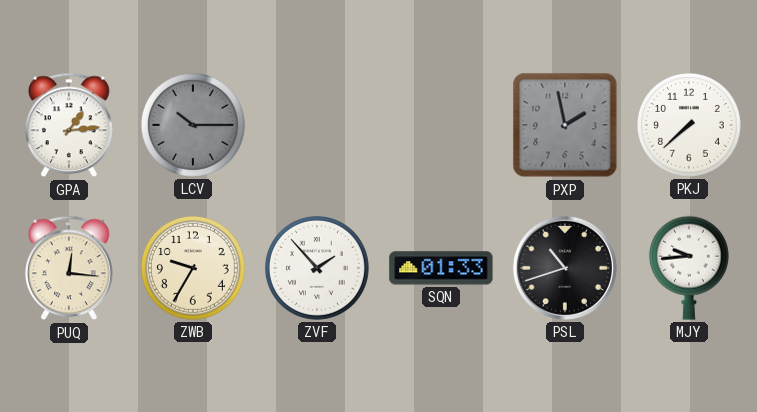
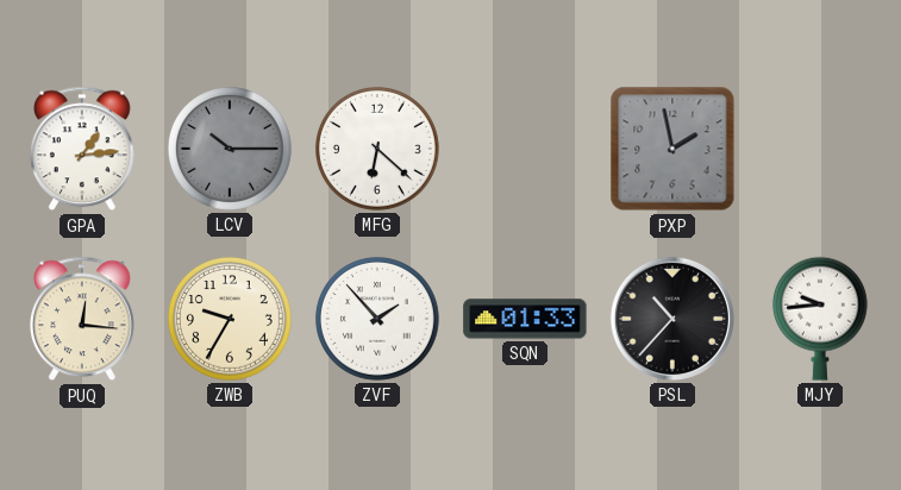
MFG: none -> 6:22
PKJ: 7:38 -> none
PSL: 10:42 -> 10:37
